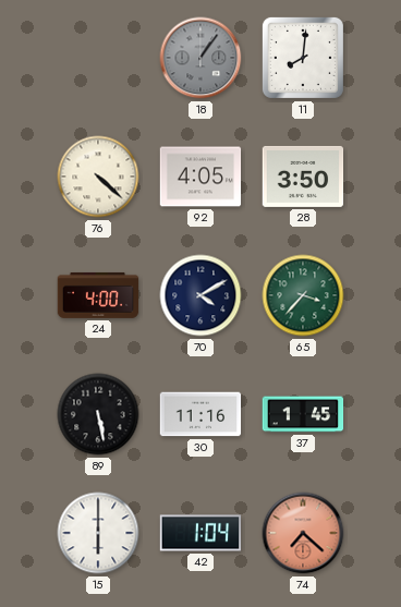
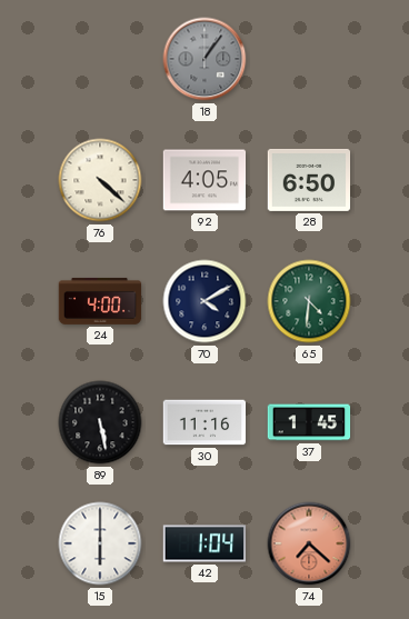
11: 8:01 -> none
28: 3:50 -> 6:50
65: 3:37 -> 4:31
